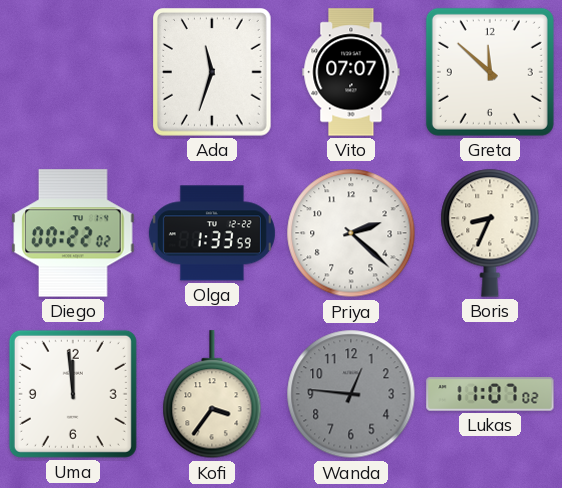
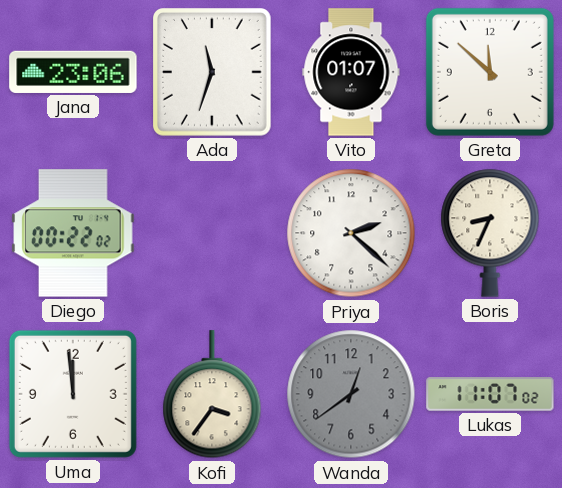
Jana: none -> 23:06
Vito: 07:07 -> 01:07
Olga: 1:33 -> none
Wanda: 12:46 -> 12:39
